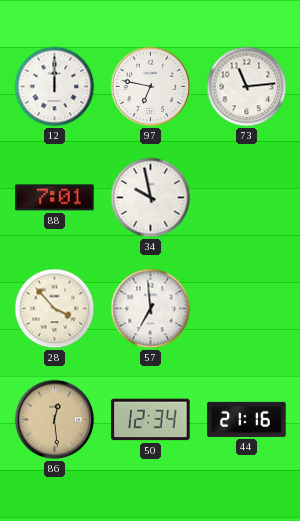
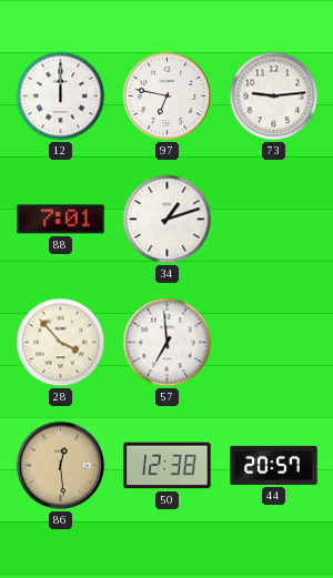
73: 11:14 -> 9:14
34: 9:58 -> 1:12
50: 12:34 -> 12:38
44: 21:16 -> 20:57
